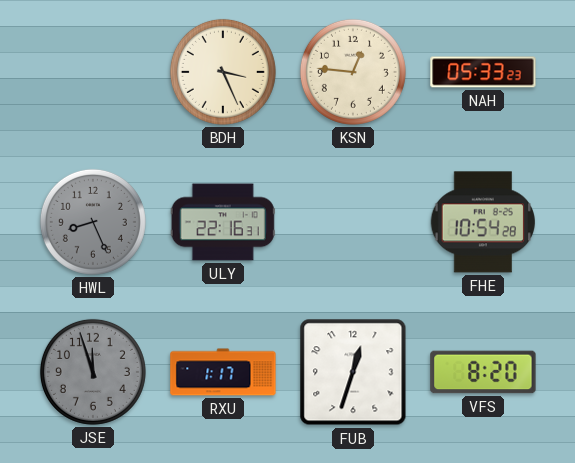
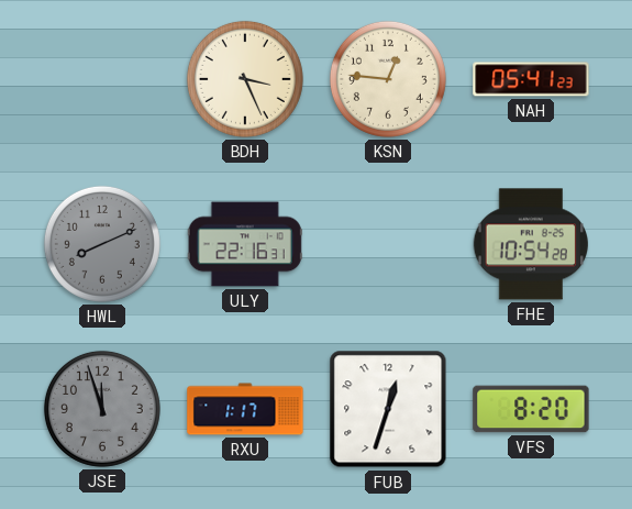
NAH: 05:33 -> 05:41
HWL: 8:26 -> 8:11
